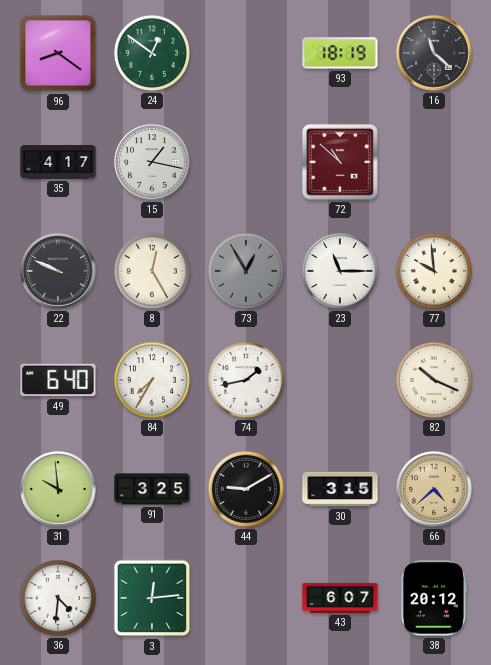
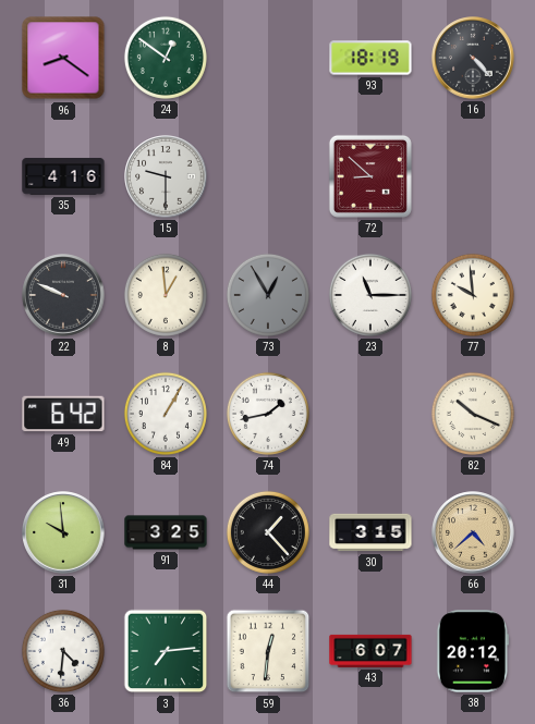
16: 11:22 -> 4:23
35: 4:17 -> 4:16
15: 1:17 -> 9:30
72: 10:52 -> 8:52
8: 12:25 -> 12:59
49: 6:40 -> 6:42
84: 7:35 -> 1:05
44: 9:10 -> 1:23
3: 12:14 -> 7:14
59: none -> 12:31
